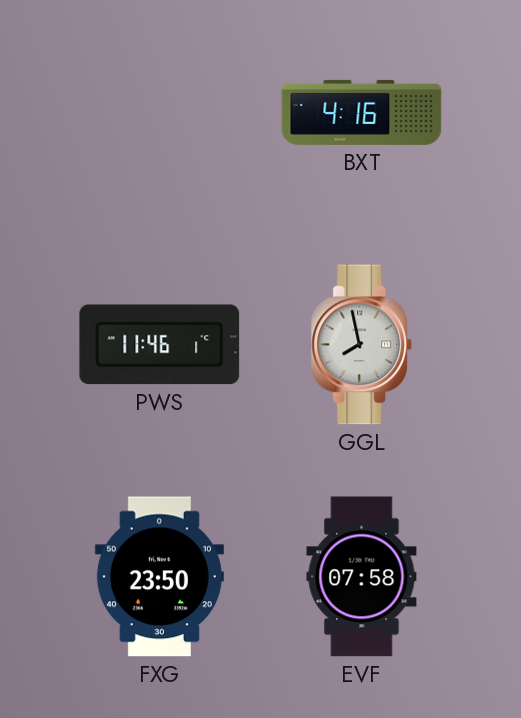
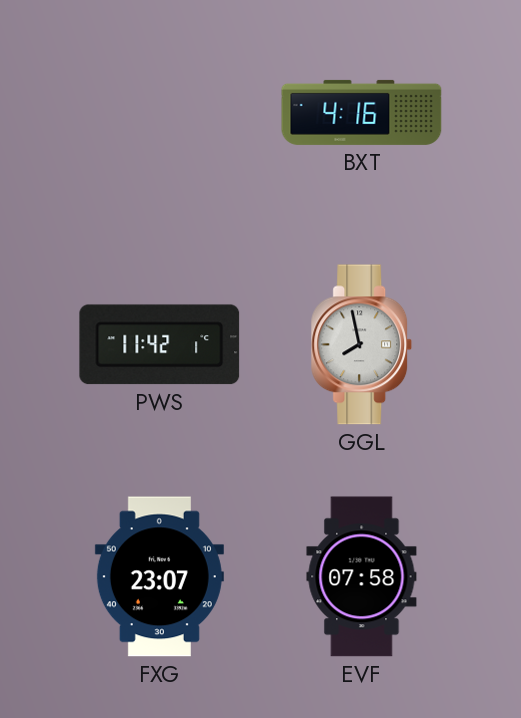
PWS: 11:46 -> 11:42
FXG: 23:50 -> 23:07
